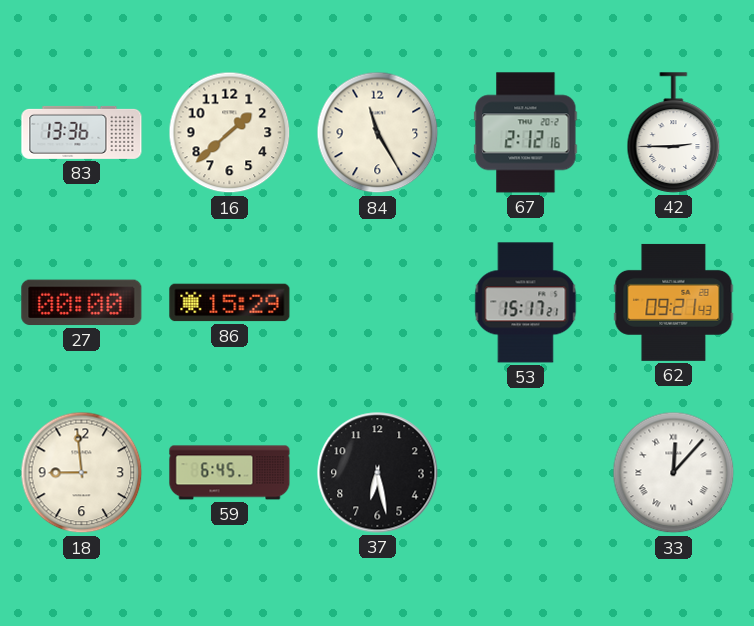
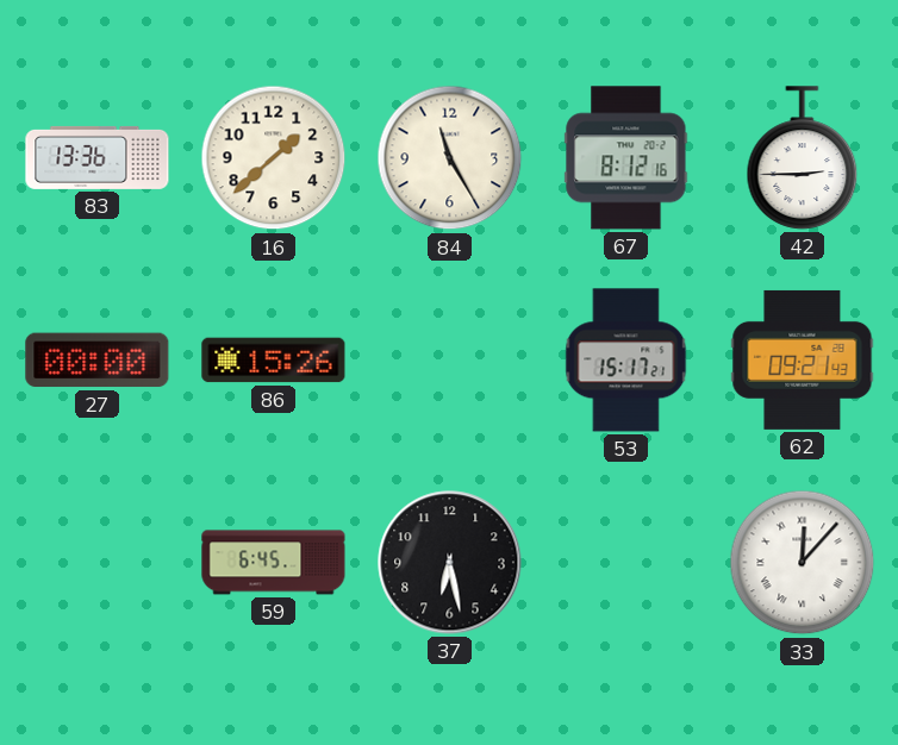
67: 2:12 -> 8:12
86: 15:29 -> 15:26
18: 8:59 -> none
